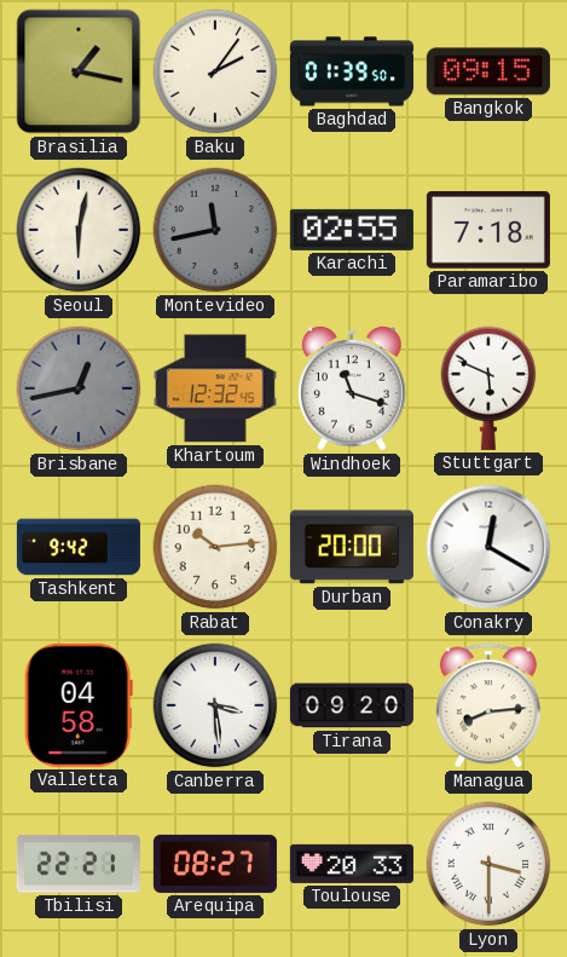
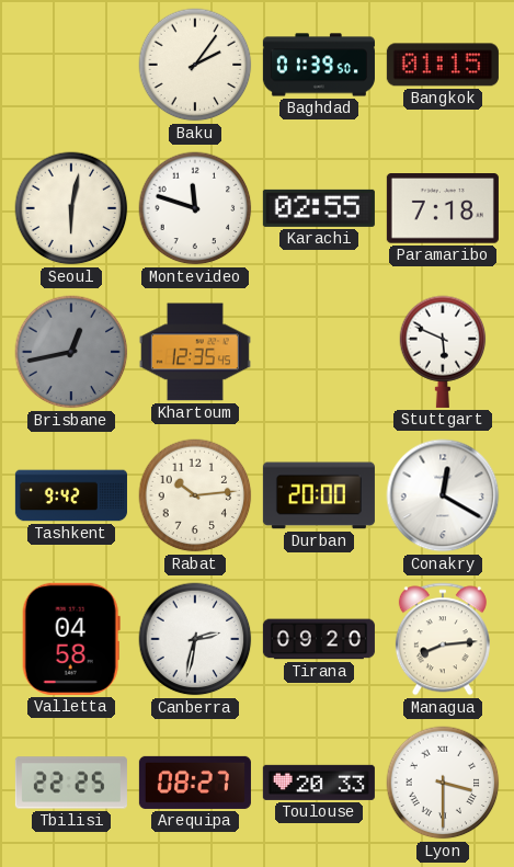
Brasilia: 1:17 -> none
Bangkok: 09:15 -> 01:15
Montevideo: 11:43 -> 11:48
Montevideo dial: grey -> white
Khartoum: 12:32 -> 12:35
Windhoek: 11:18 -> none
Canberra: 3:29 -> 2:32
Tbilisi: 22:21 -> 22:25
